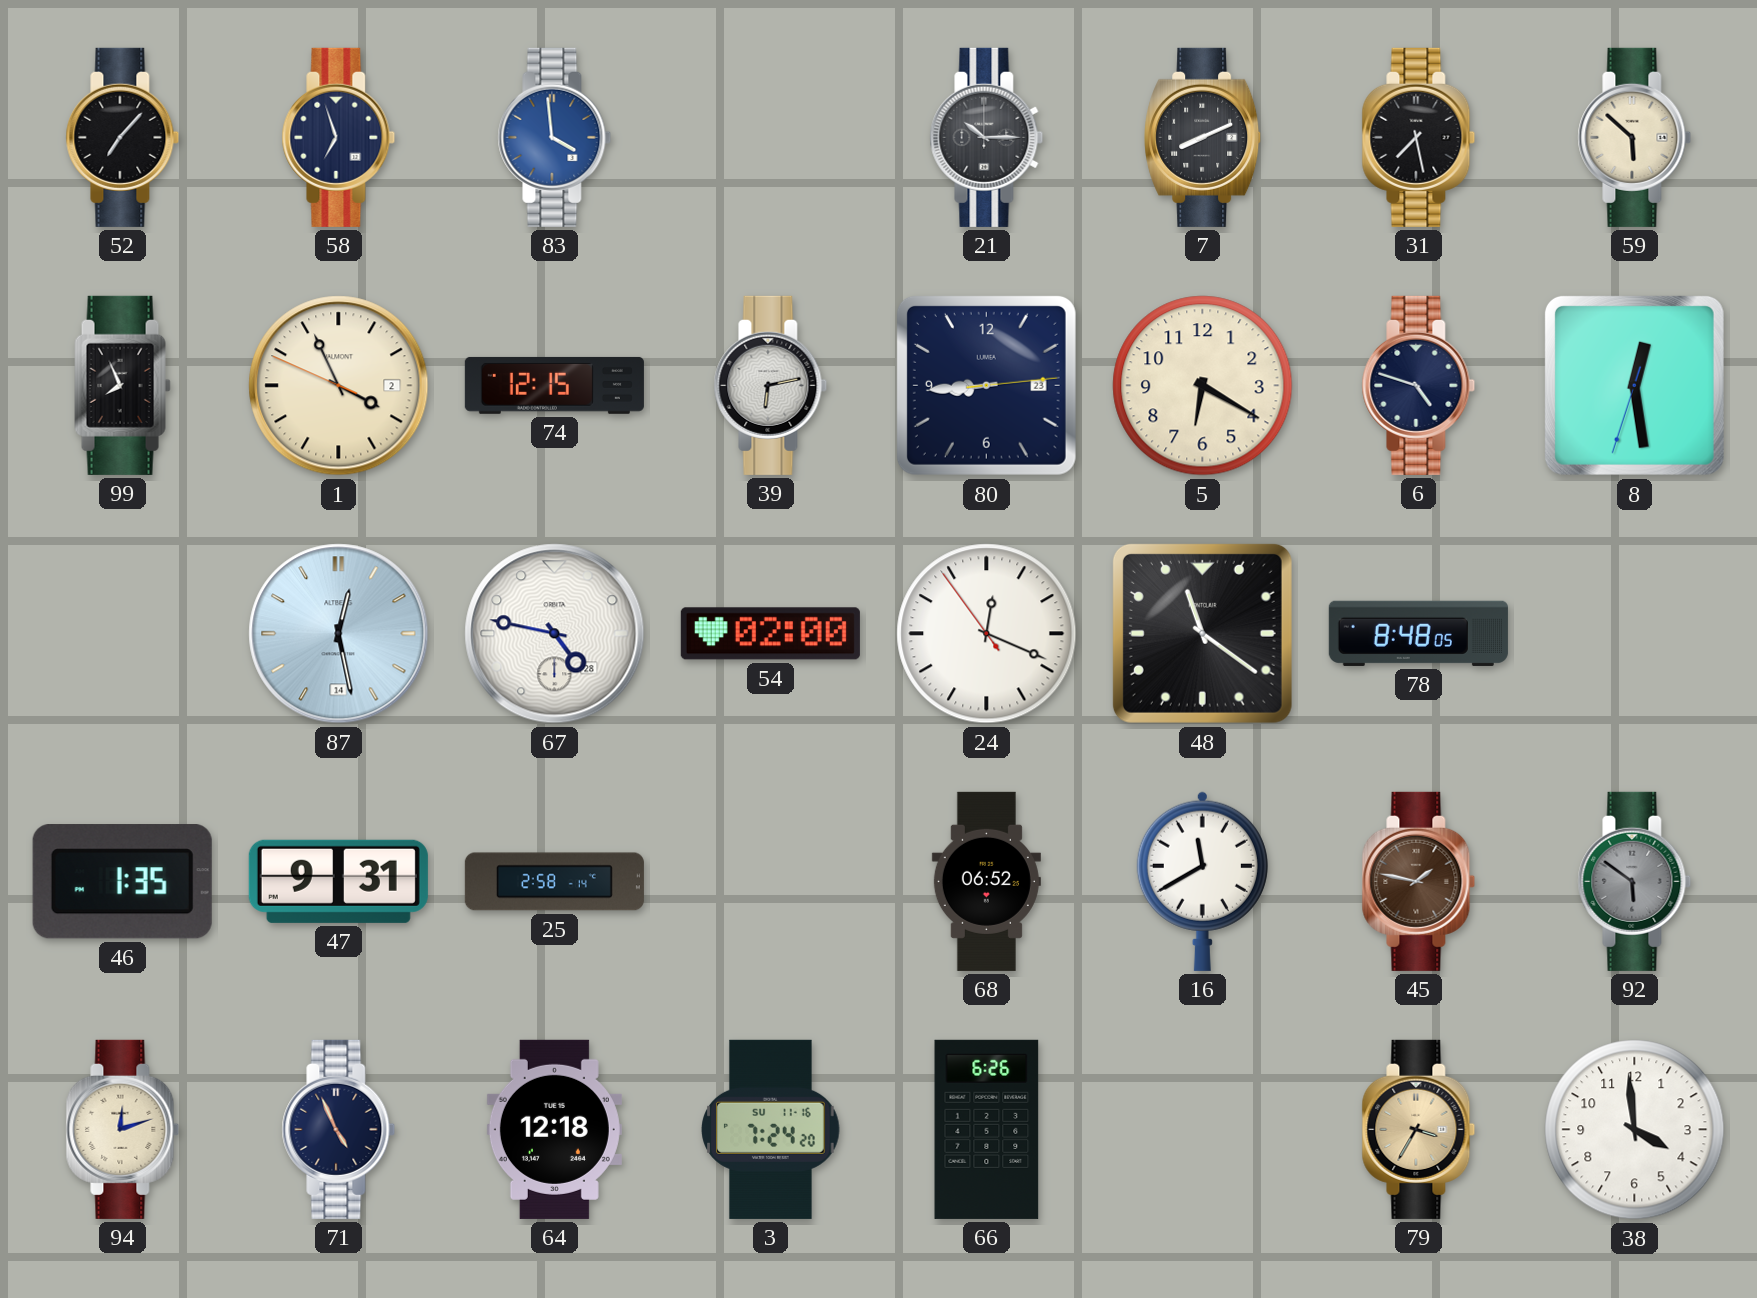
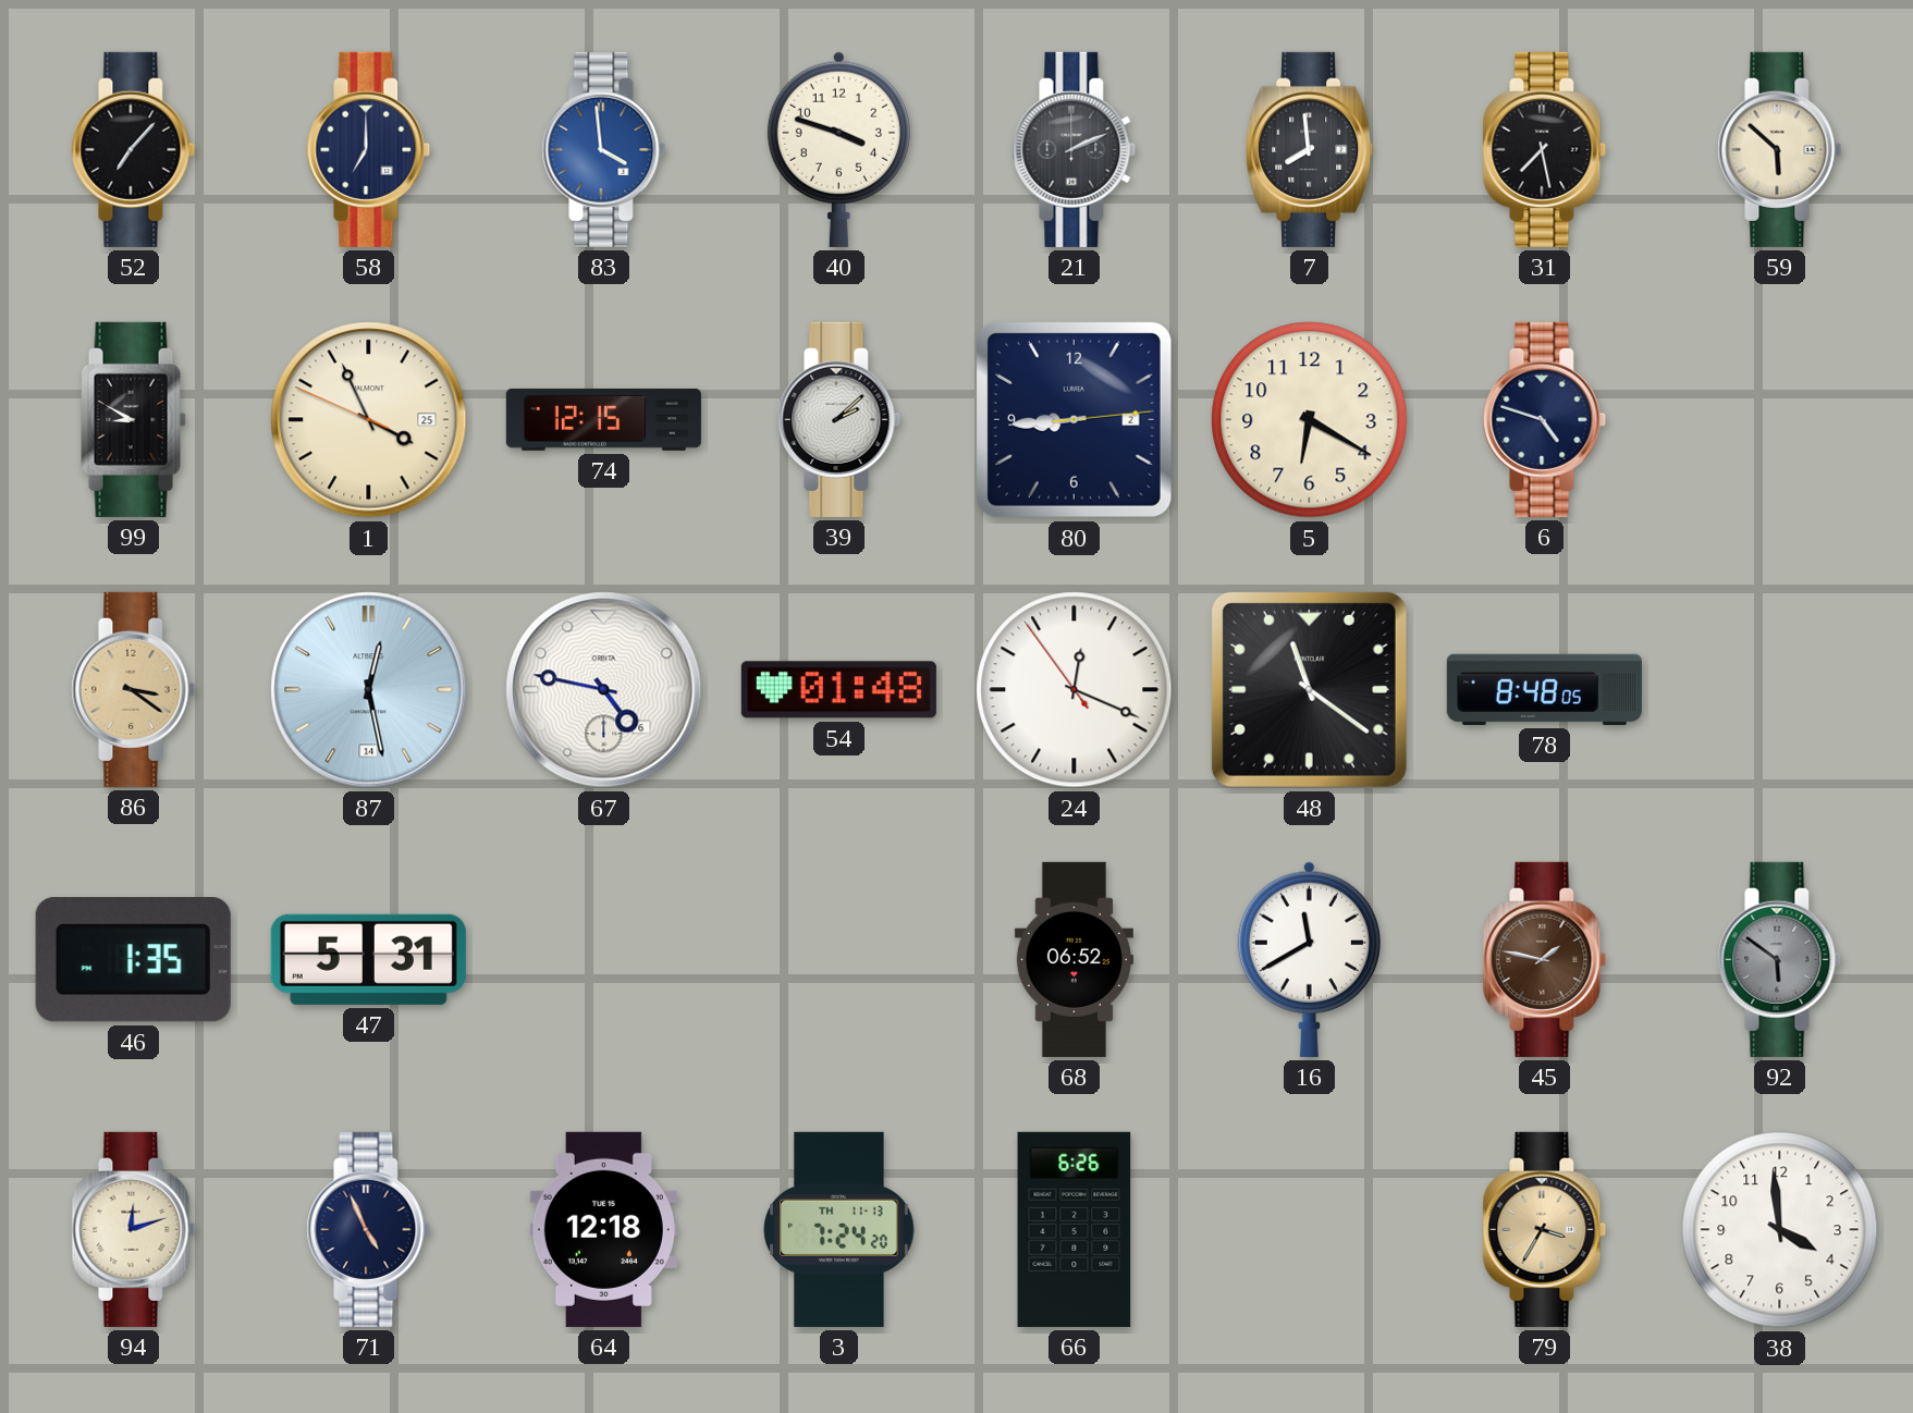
58: 6:57 -> 7:00
40: none -> 3:48
21: 10:15 -> 2:11
7: 8:11 -> 7:59
99: 7:56 -> 8:50
1 date: 2 -> 25
39: 6:13 -> 2:08
80 date: 23 -> 2
8: 12:28 -> none
86: none -> 3:21
67 date: 28 -> 6
54: 02:00 -> 01:48
47: 9:31 -> 5:31
25: 2:58 -> none
3 date: SU 11-16 -> TH 11-13
